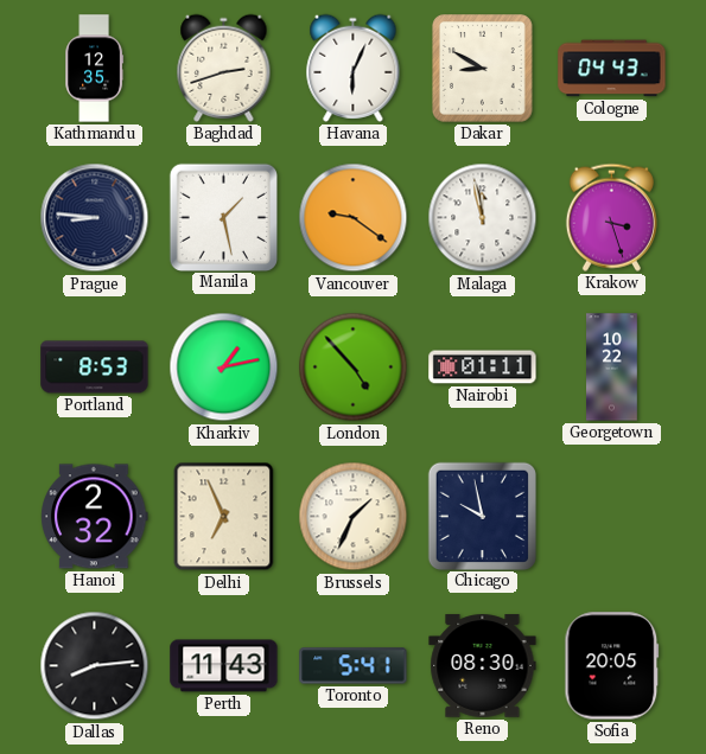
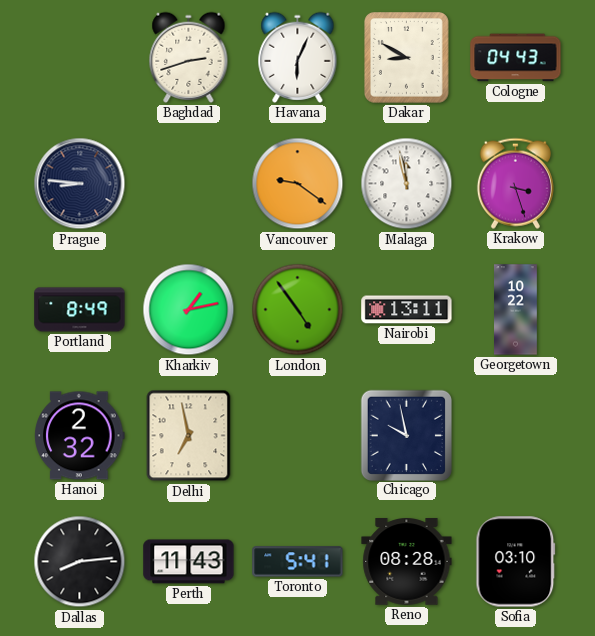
Kathmandu: 12:35 -> none
Manila: 1:28 -> none
Portland: 8:53 -> 8:49
London: 4:53 -> 4:54
Nairobi: 01:11 -> 13:11
Delhi: 6:56 -> 6:58
Brussels: 1:34 -> none
Reno: 08:30 -> 08:28
Sofia: 20:05 -> 03:10
